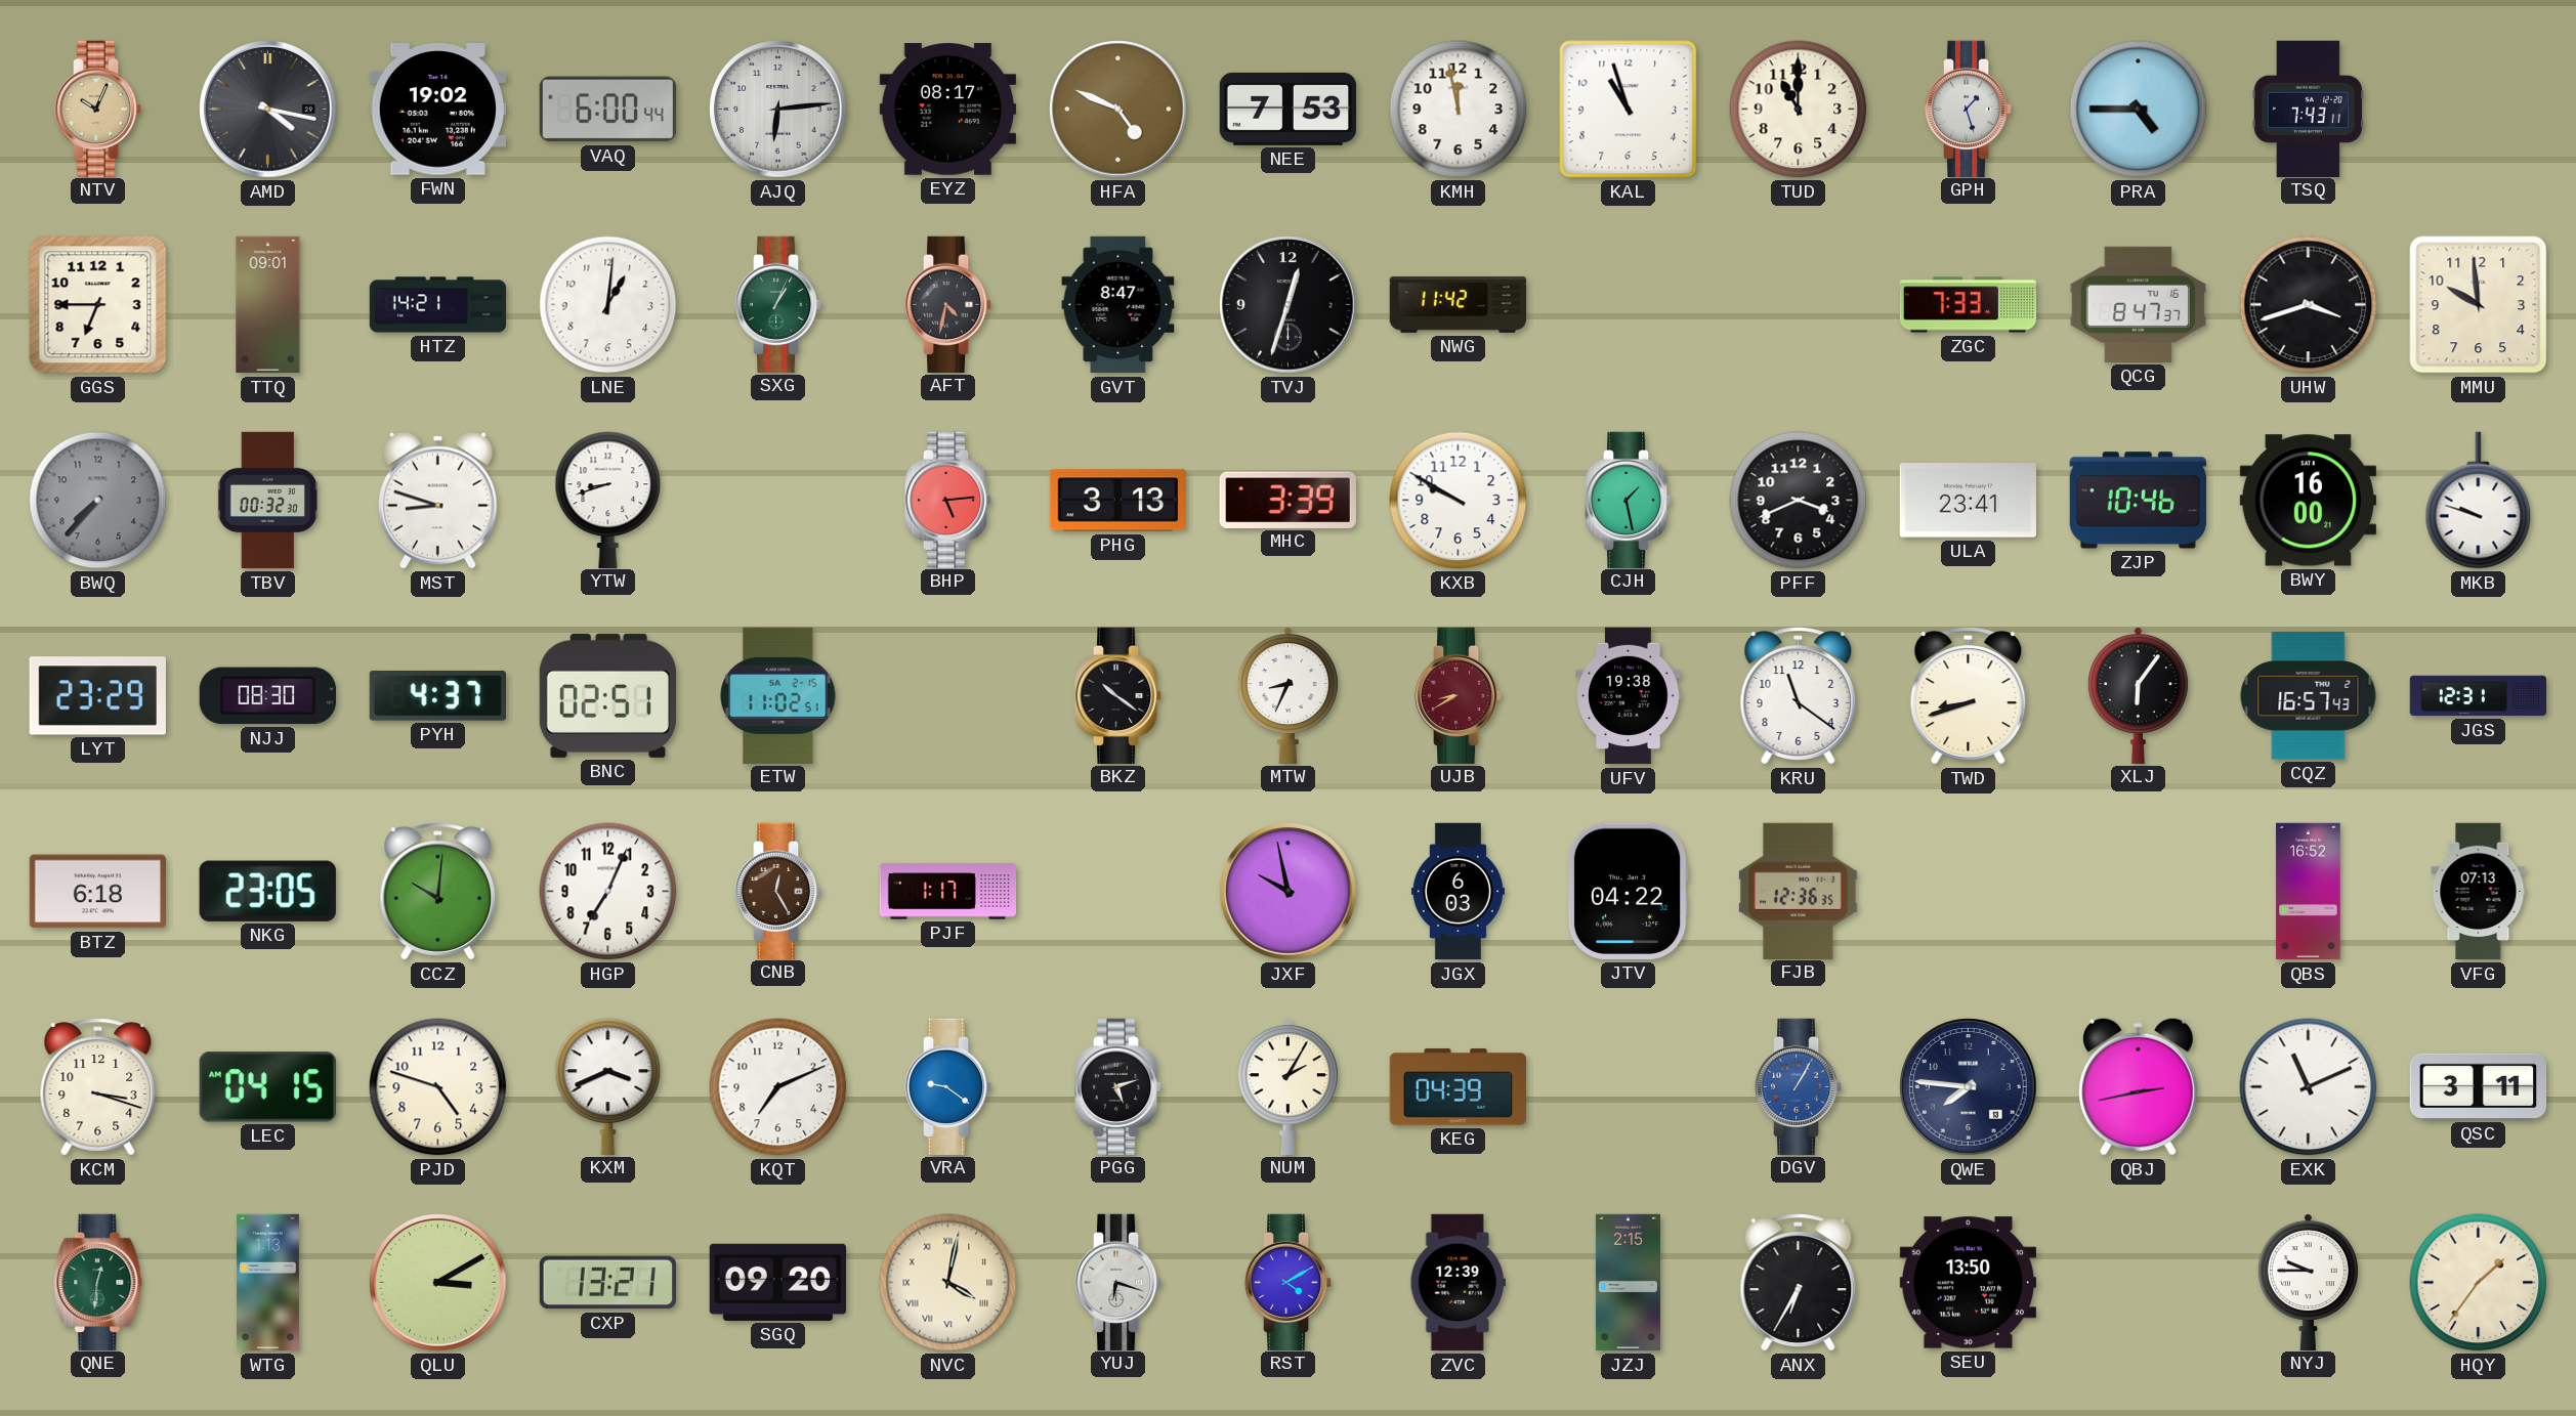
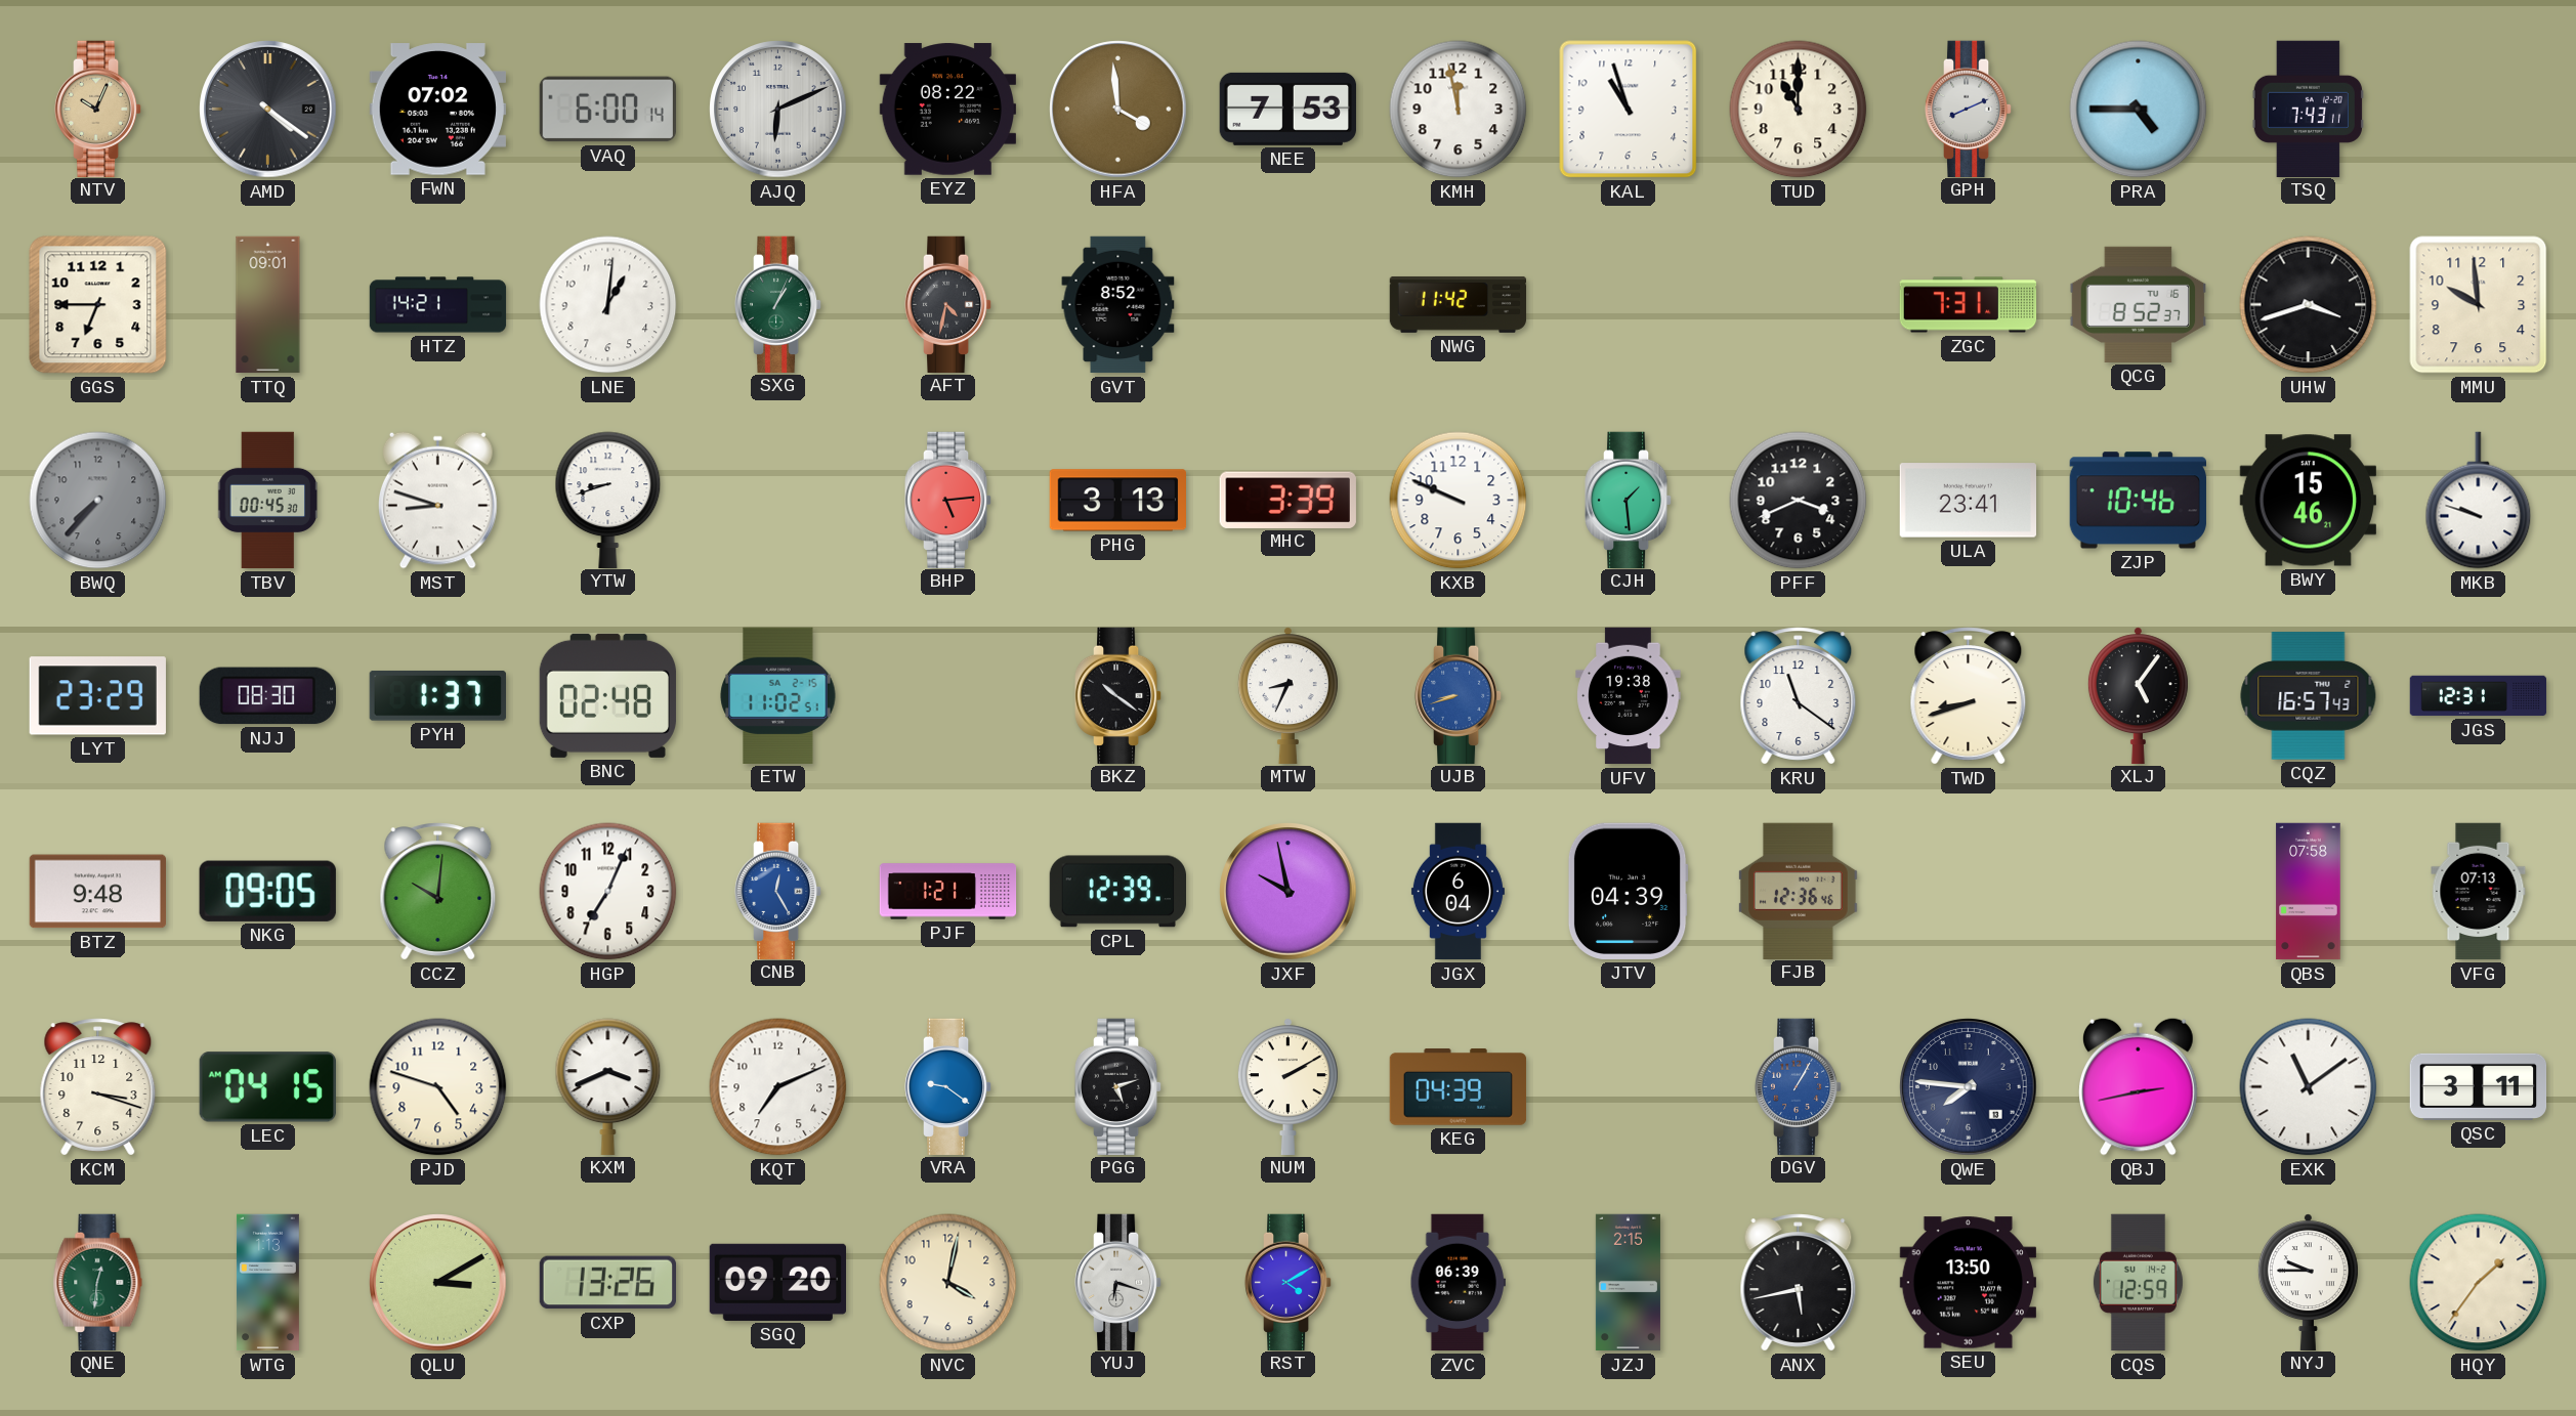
AMD: 4:17 -> 4:21
FWN: 19:02 -> 07:02
VAQ: 6:00:44 -> 6:00:14
AJQ: 6:14 -> 6:11
EYZ: 08:17 -> 08:22
HFA: 4:49 -> 3:59
GPH: 1:27 -> 8:11
GVT: 8:47 -> 8:52
TVJ: 12:33 -> none
ZGC: 7:33 -> 7:31
QCG: 8:47 -> 8:52
TBV: 00:32 -> 00:45
KXB: 9:50 -> 9:49
CJH: 1:28 -> 1:29
BWY: 16:00 -> 15:46
PYH: 4:37 -> 1:37
BNC: 02:51 -> 02:48
UJB: 8:40 -> 8:42
UJB dial: burgundy -> blue
XLJ: 6:06 -> 5:06
BTZ: 6:18 -> 9:48
NKG: 23:05 -> 09:05
CNB dial: brown -> blue
PJF: 1:17 -> 1:21
CPL: none -> 12:39
JGX: 6:03 -> 6:04
JTV: 04:22 -> 04:39
FJB: 12:36:35 -> 12:36:46
QBS: 16:52 -> 07:58
NUM: 2:05 -> 2:10
EXK: 11:11 -> 11:09
CXP: 13:21 -> 13:26
NVC numerals: Roman -> Arabic
ZVC: 12:39 -> 06:39
ANX: 6:35 -> 5:43
CQS: none -> 12:59
